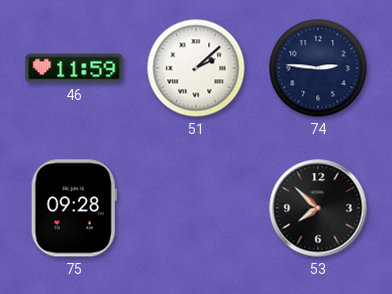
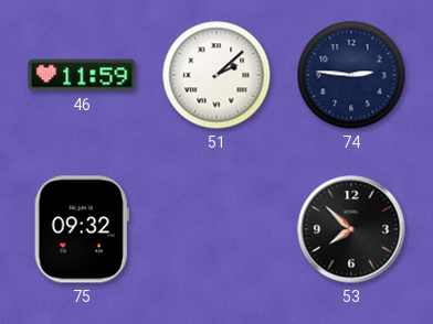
75: 09:28 -> 09:32
